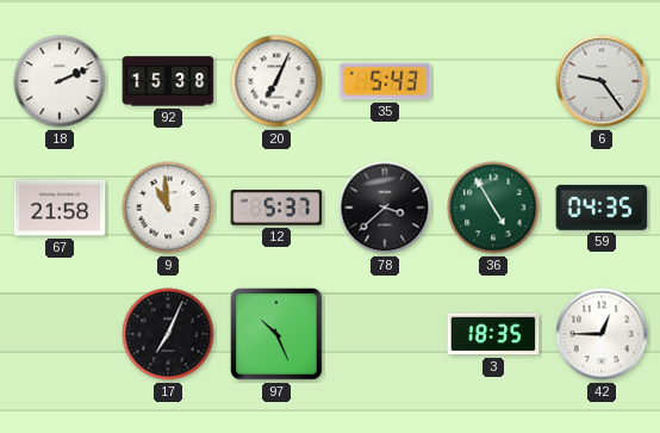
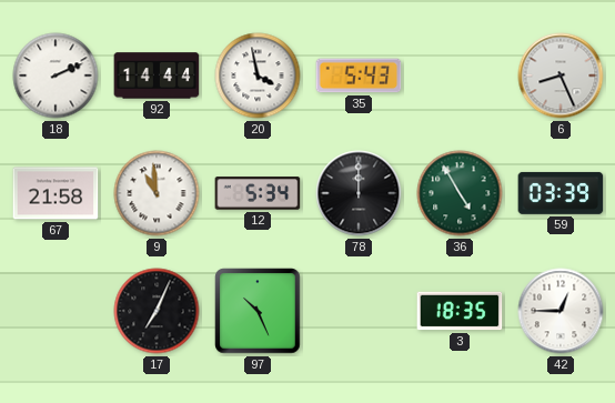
92: 15:38 -> 14:44
20: 7:04 -> 3:58
6: 9:24 -> 8:26
12: 5:37 -> 5:34
78: 3:38 -> 12:00
59: 04:35 -> 03:39
